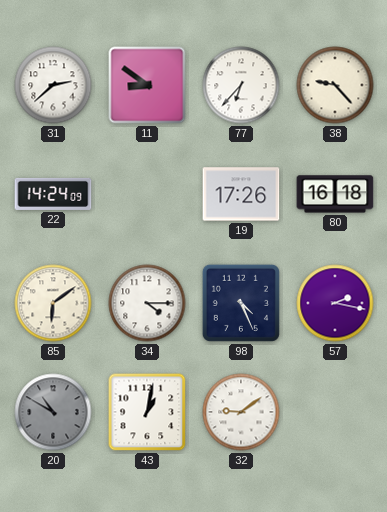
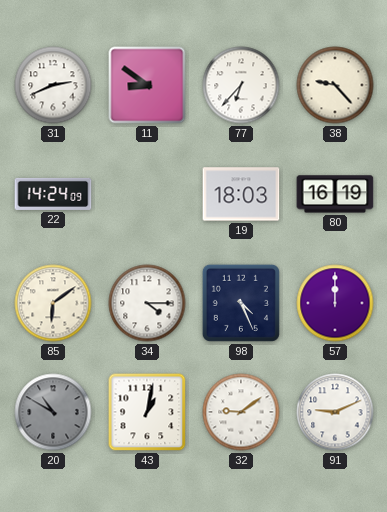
31: 2:38 -> 2:41
19: 17:26 -> 18:03
80: 16:18 -> 16:19
57: 2:17 -> 12:00
91: none -> 9:11
